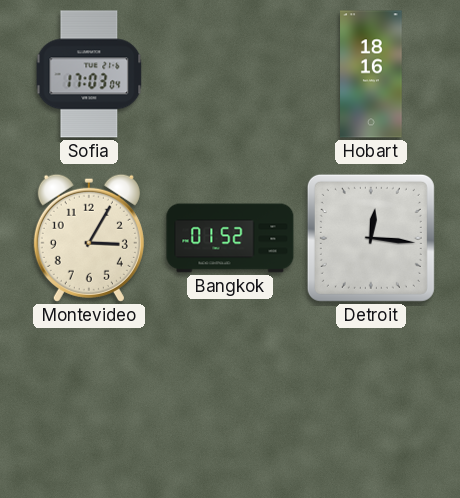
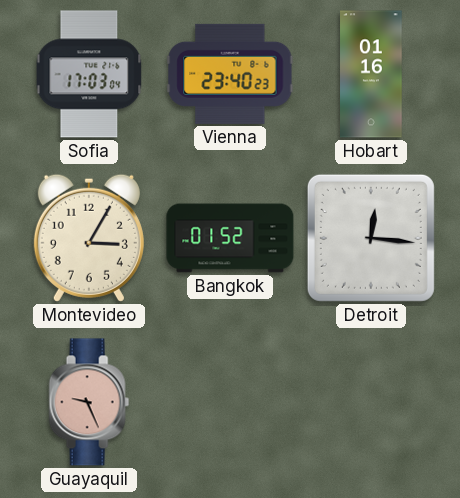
Vienna: none -> 23:40
Hobart: 18:16 -> 01:16
Guayaquil: none -> 9:26
